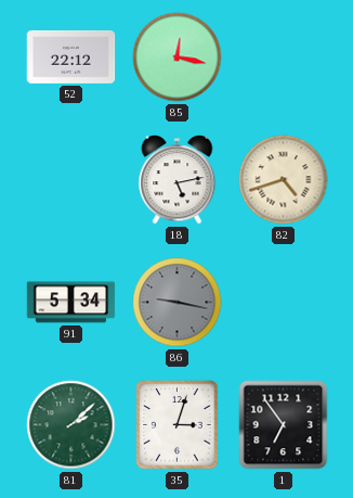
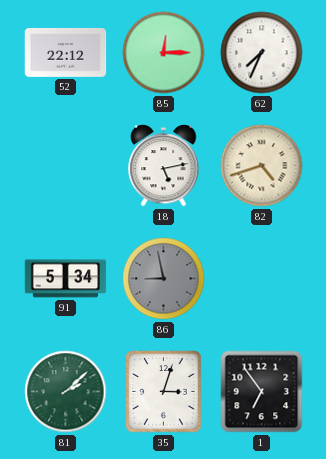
85: 12:17 -> 12:15
62: none -> 7:34
86: 9:17 -> 8:58
